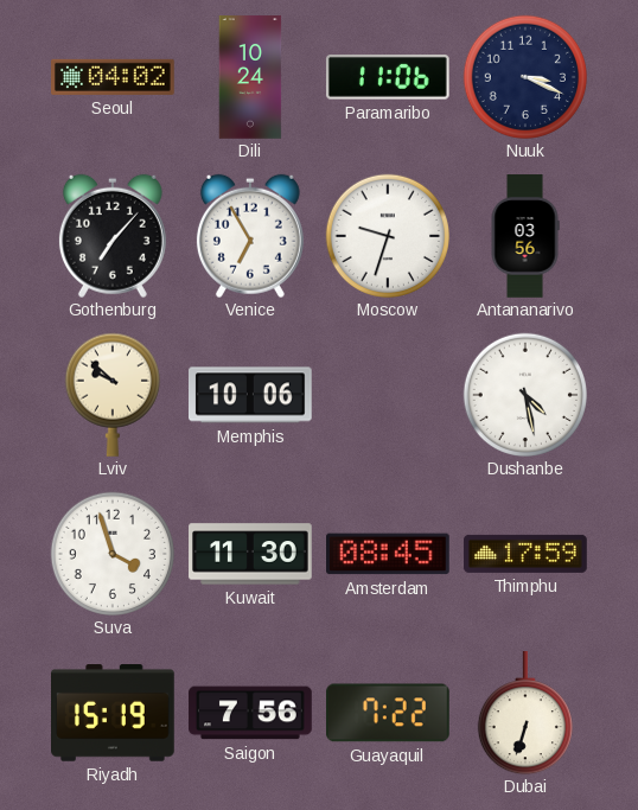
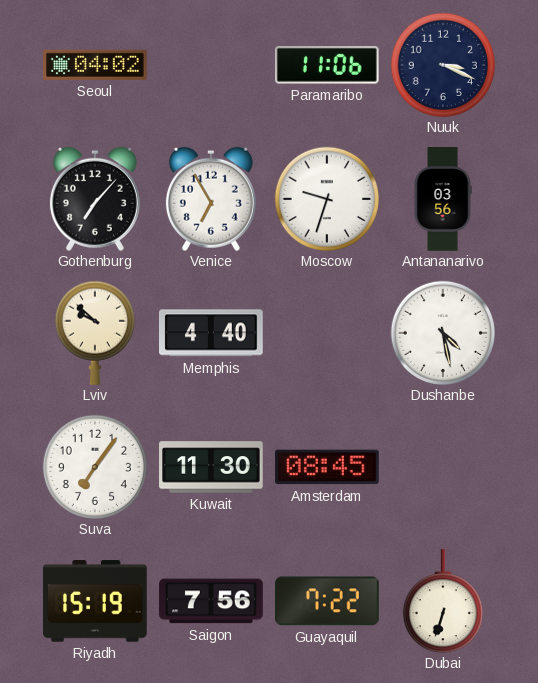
Dili: 10:24 -> none
Memphis: 10:06 -> 4:40
Suva: 3:57 -> 7:06
Thimphu: 17:59 -> none
